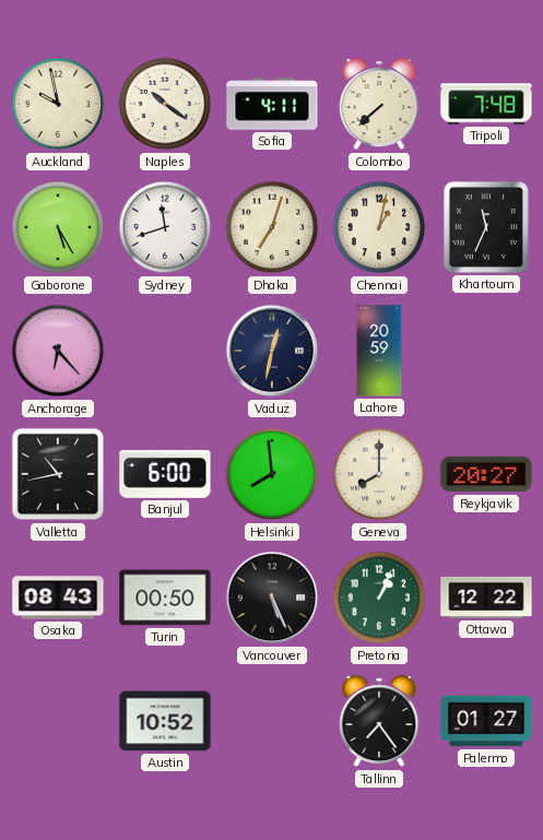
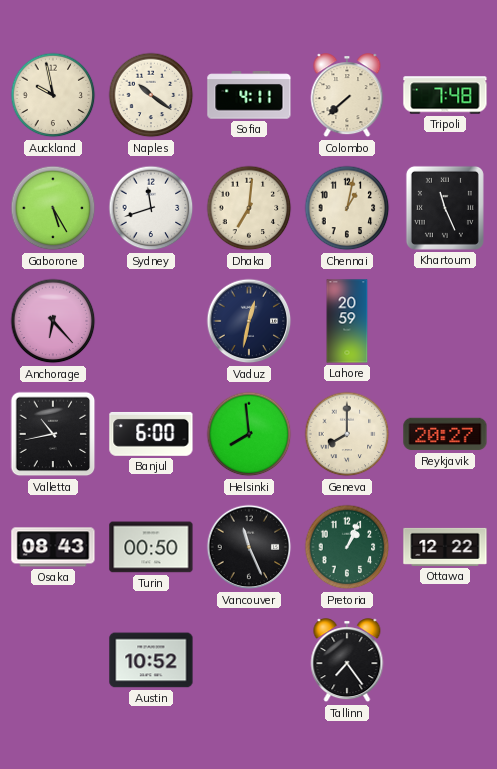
Dhaka: 7:03 -> 7:01
Khartoum: 11:34 -> 11:26
Vancouver: 5:26 -> 11:26
Palermo: 01:27 -> none
